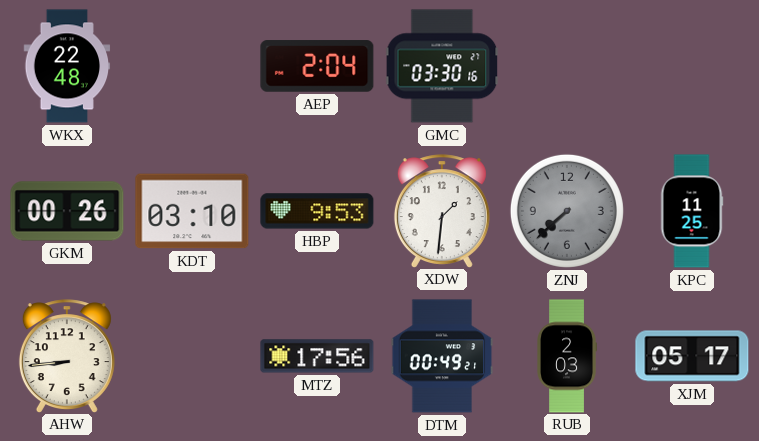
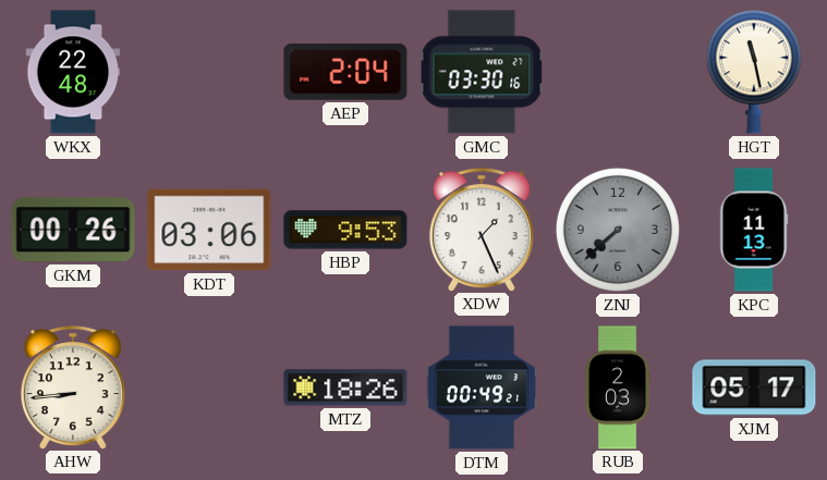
HGT: none -> 11:28
KDT: 03:10 -> 03:06
XDW: 1:31 -> 1:26
KPC: 11:25 -> 11:13
MTZ: 17:56 -> 18:26
